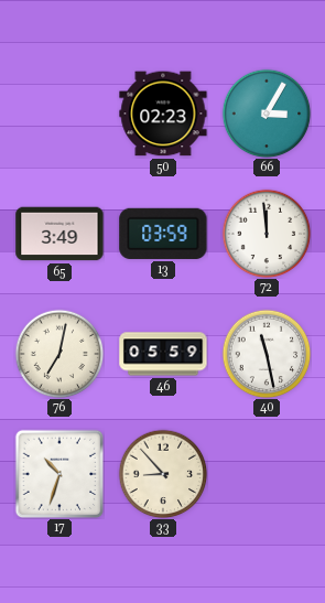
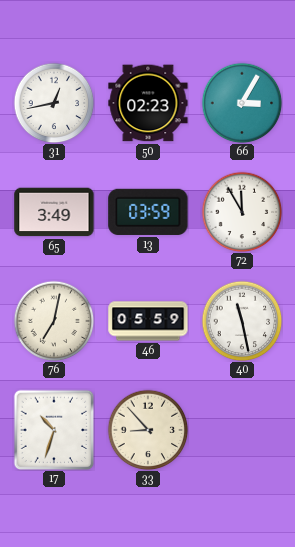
31: none -> 12:43
72: 11:59 -> 11:55
